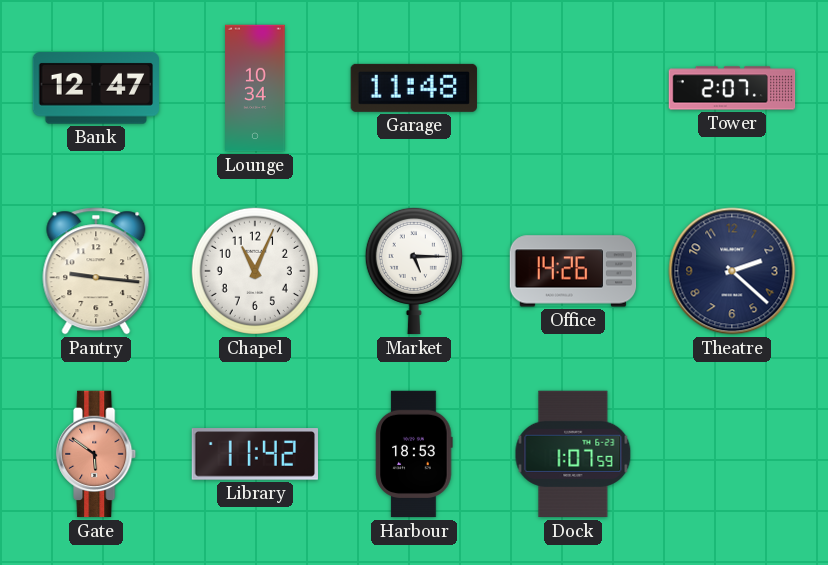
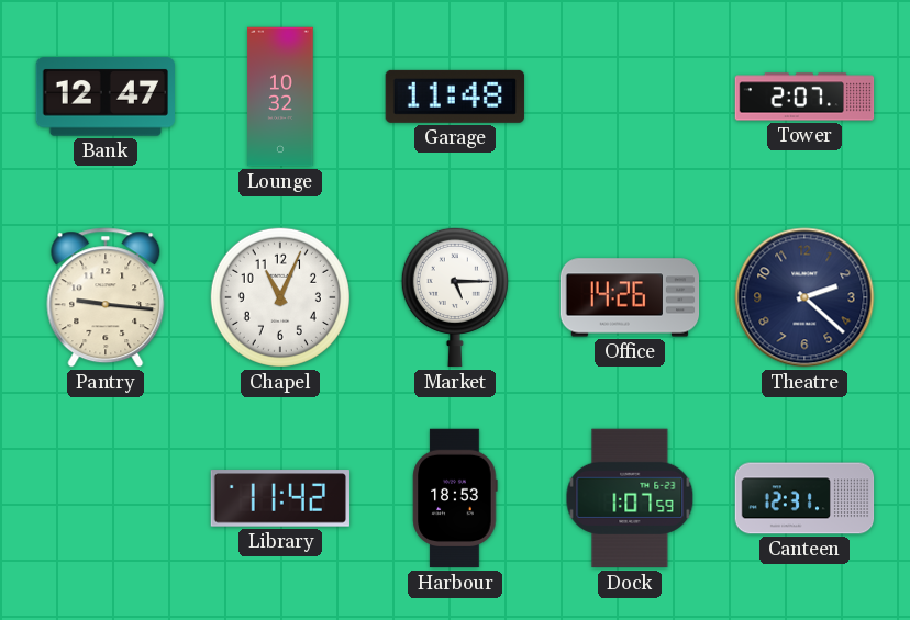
Lounge: 10:34 -> 10:32
Gate: 5:51 -> none
Canteen: none -> 12:31
